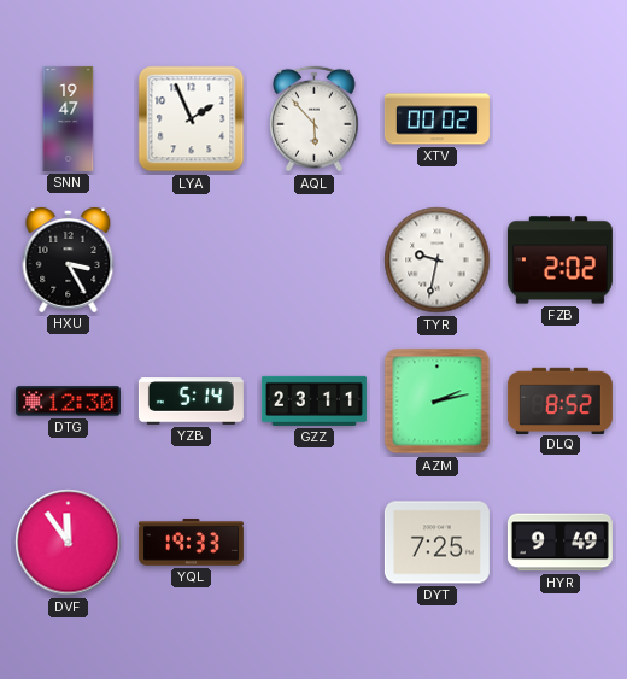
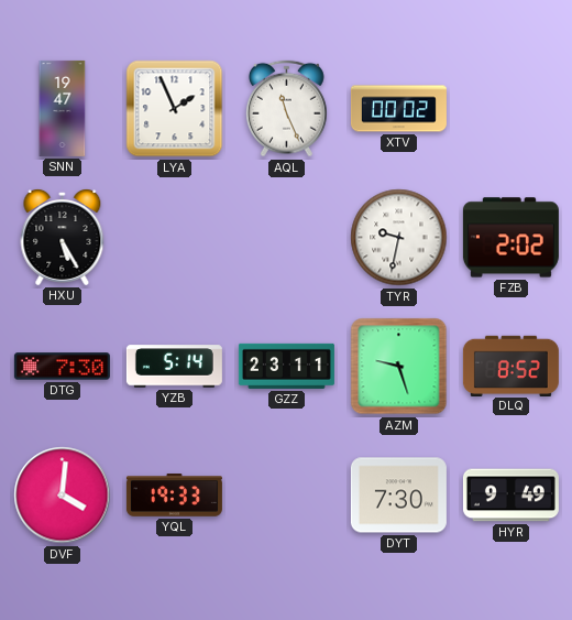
AQL: 5:53 -> 11:26
HXU: 3:25 -> 5:25
DTG: 12:30 -> 7:30
AZM: 2:13 -> 9:27
DVF: 11:54 -> 4:01
DYT: 7:25 -> 7:30
